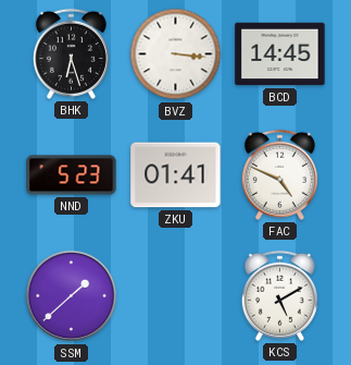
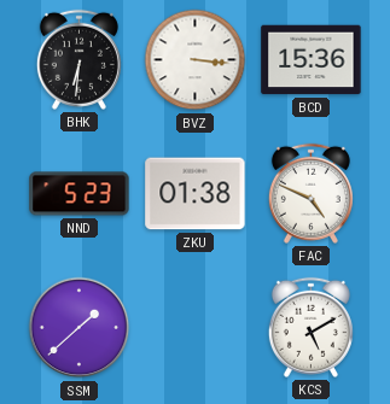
BHK: 6:27 -> 6:31
BCD: 14:45 -> 15:36
ZKU: 01:41 -> 01:38
